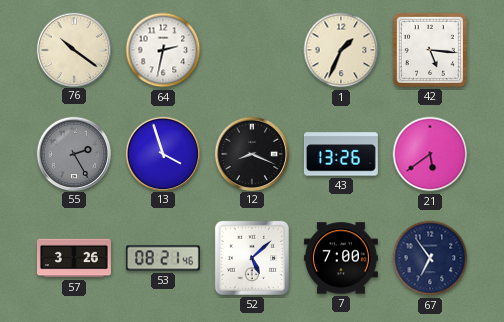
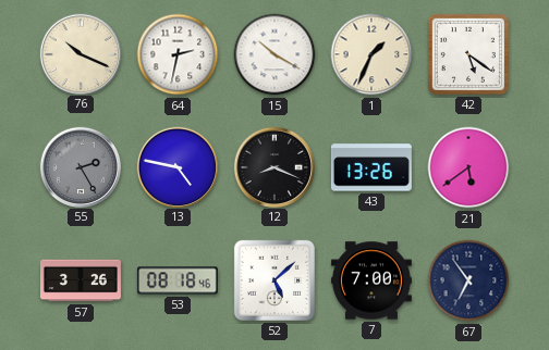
76: 10:21 -> 10:19
15: none -> 10:20
42: 5:16 -> 5:21
13: 3:57 -> 4:47
53: 08:21 -> 08:18
